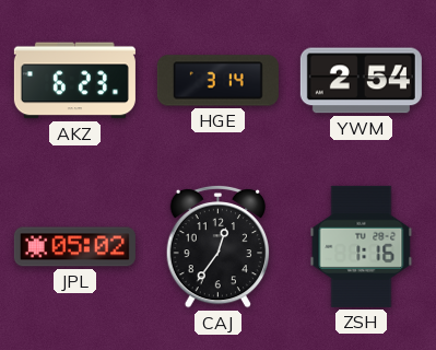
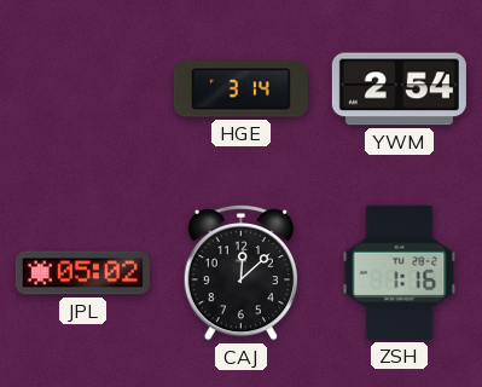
AKZ: 6:23 -> none
CAJ: 12:36 -> 12:08
